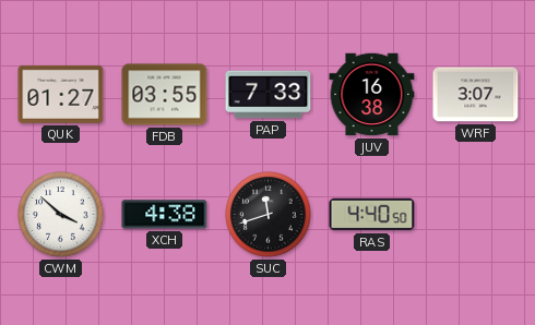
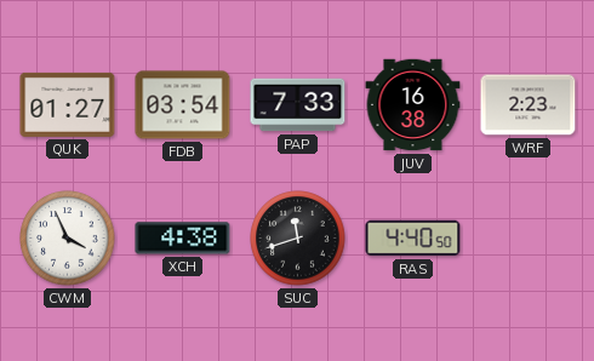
FDB: 03:55 -> 03:54
WRF: 3:07 -> 2:23
CWM: 3:52 -> 3:56
